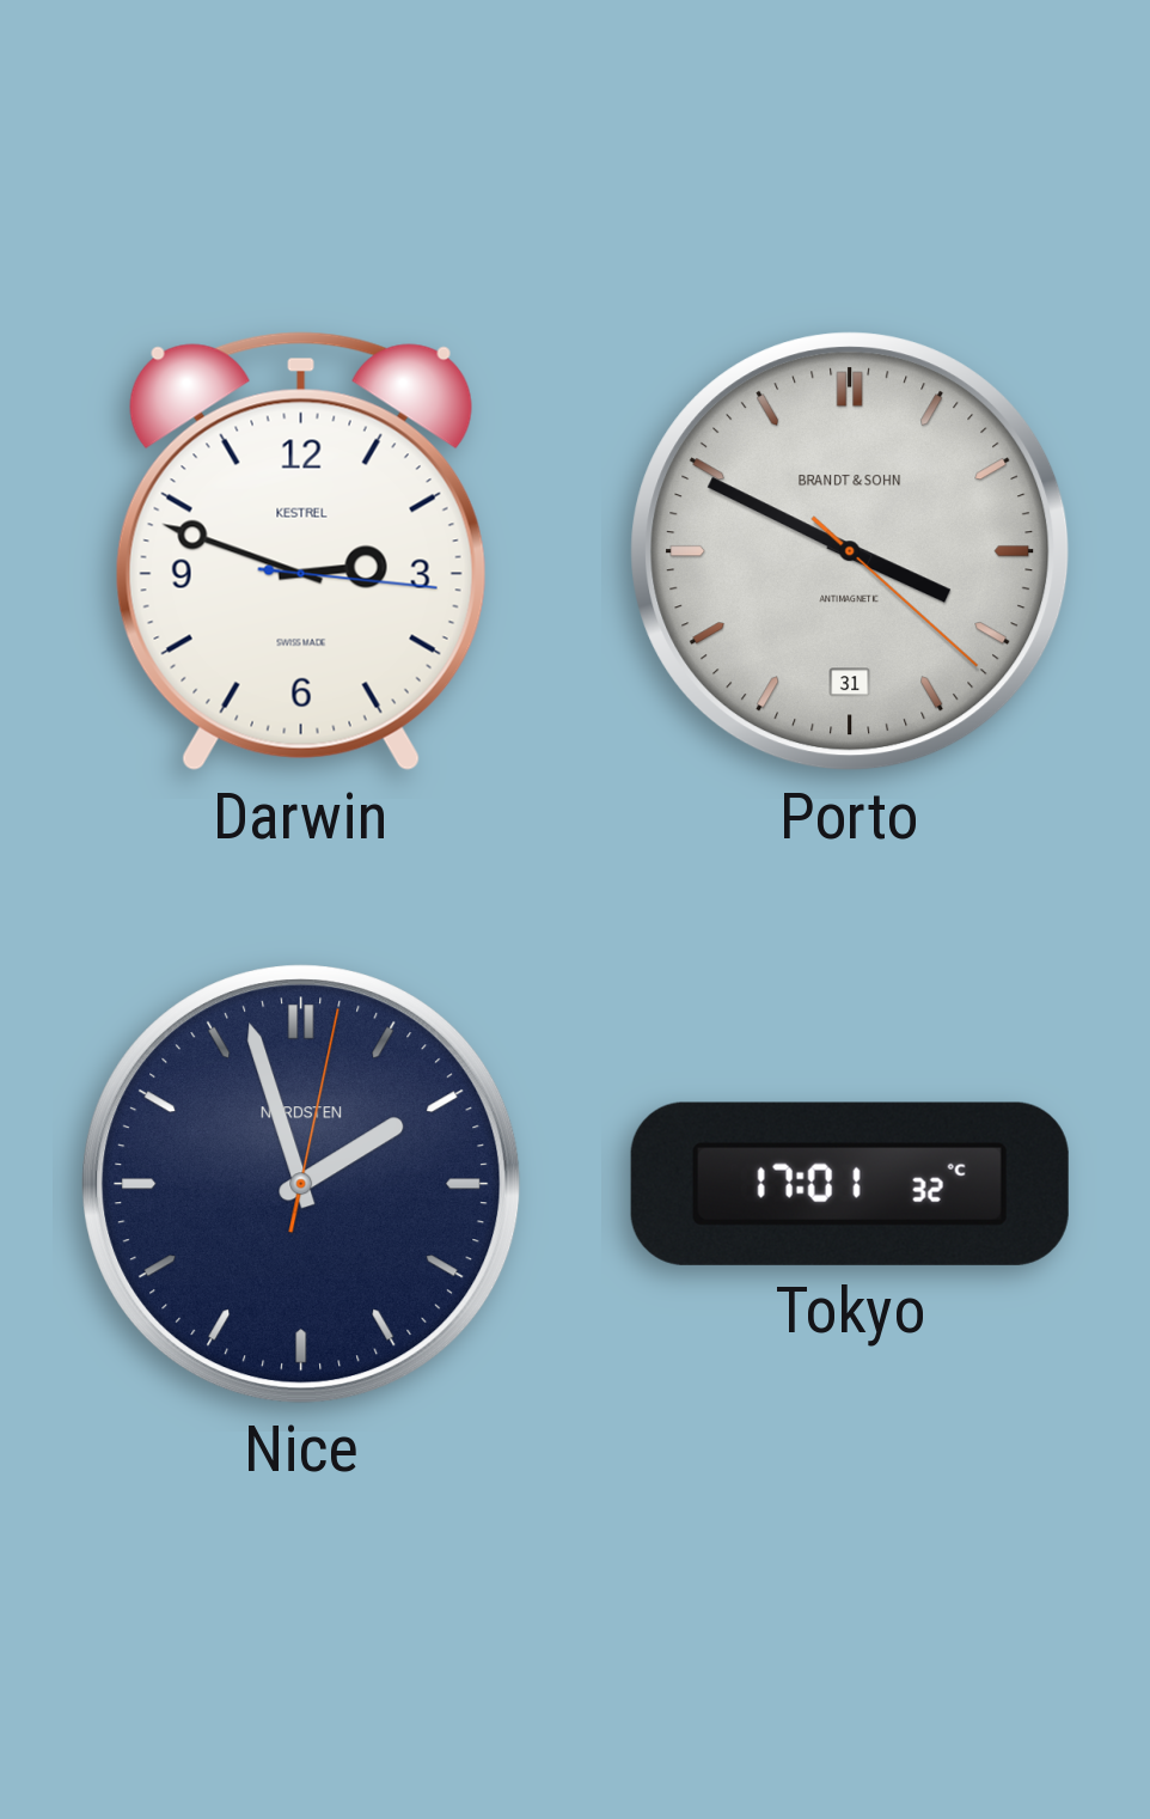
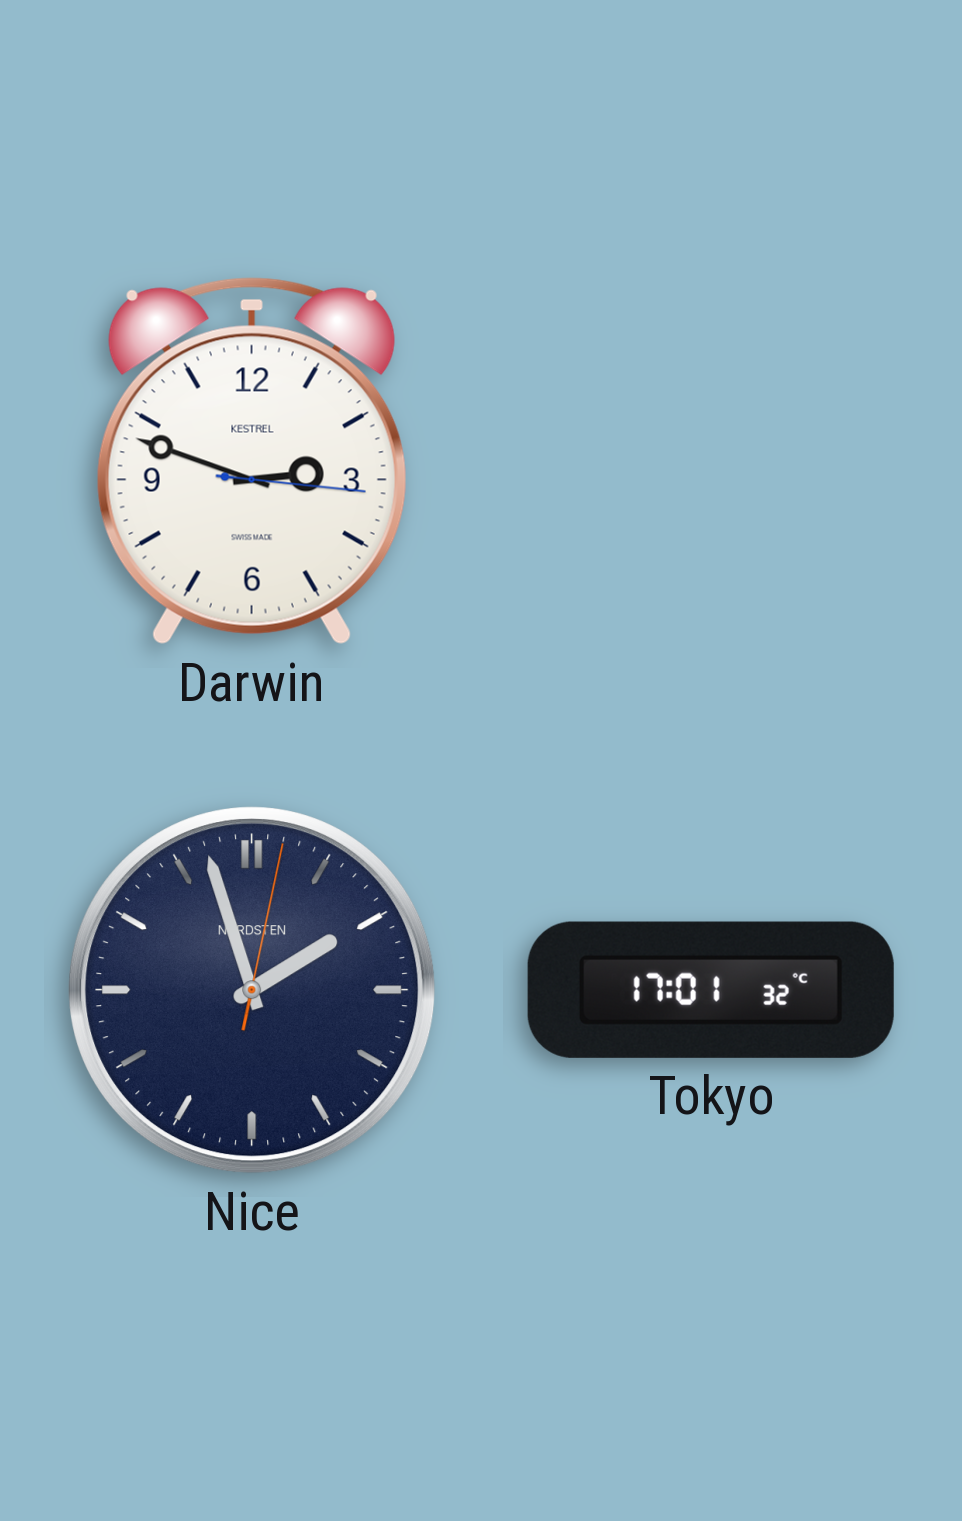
Porto: 3:49 -> none
